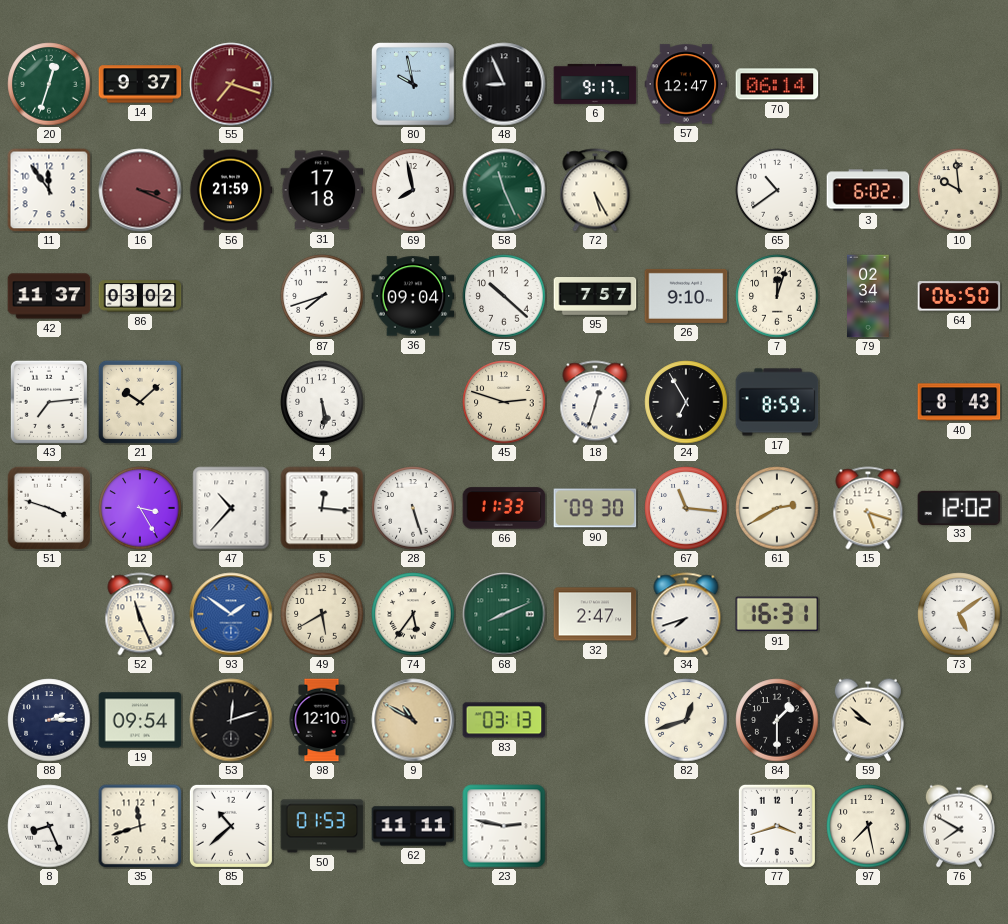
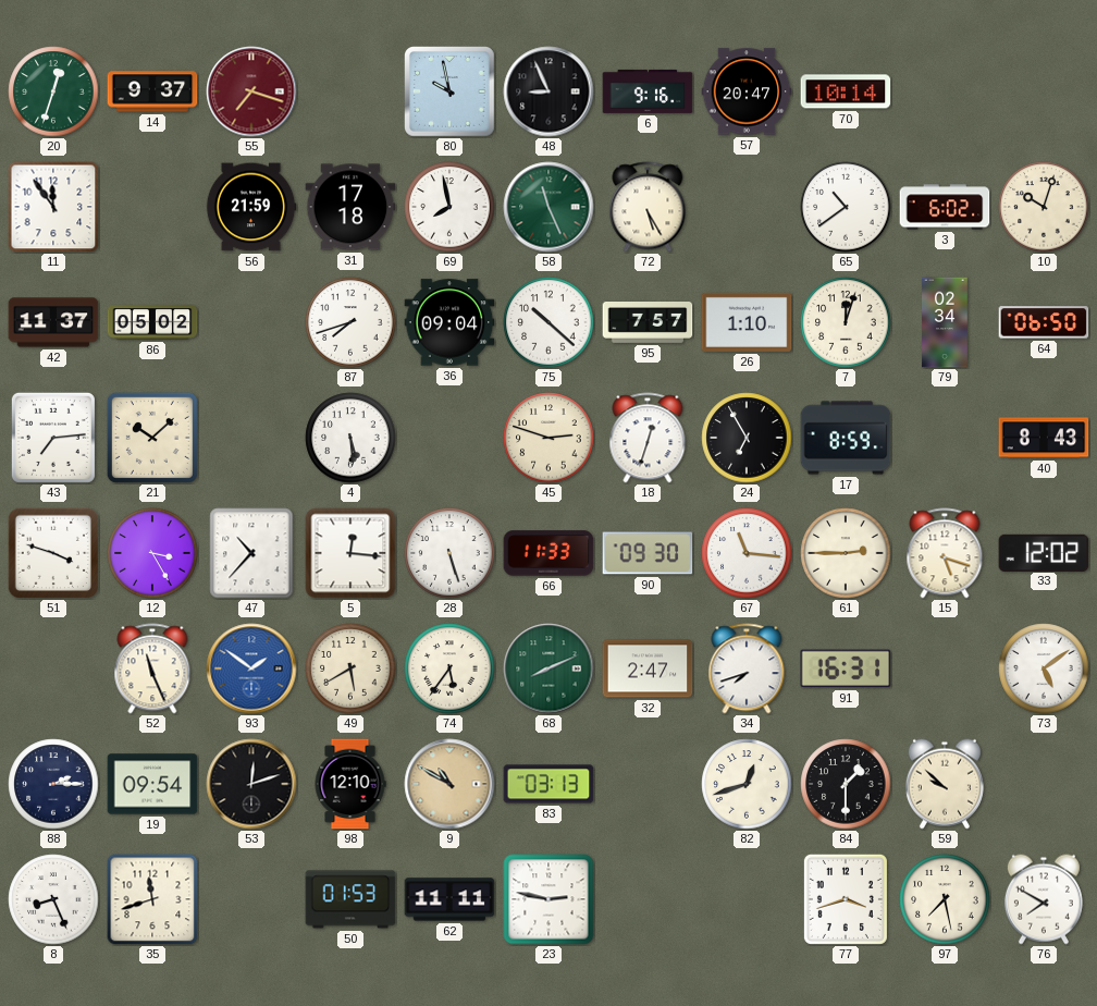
6: 9:17 -> 9:16
57: 12:47 -> 20:47
70: 06:14 -> 10:14
16: 3:19 -> none
10: 9:59 -> 10:03
86: 03:02 -> 05:02
26: 9:10 -> 1:10
61: 2:40 -> 2:45
85: 10:38 -> none
